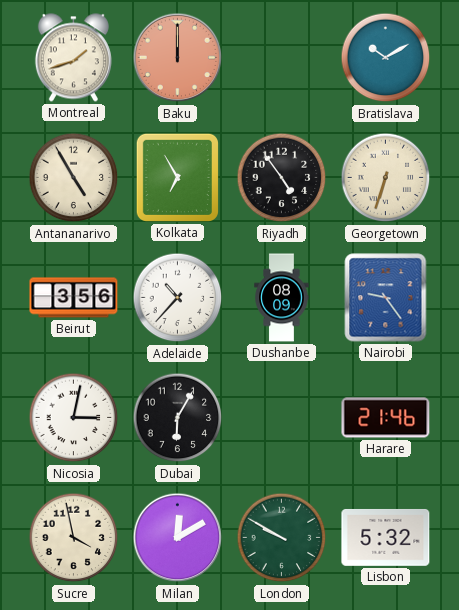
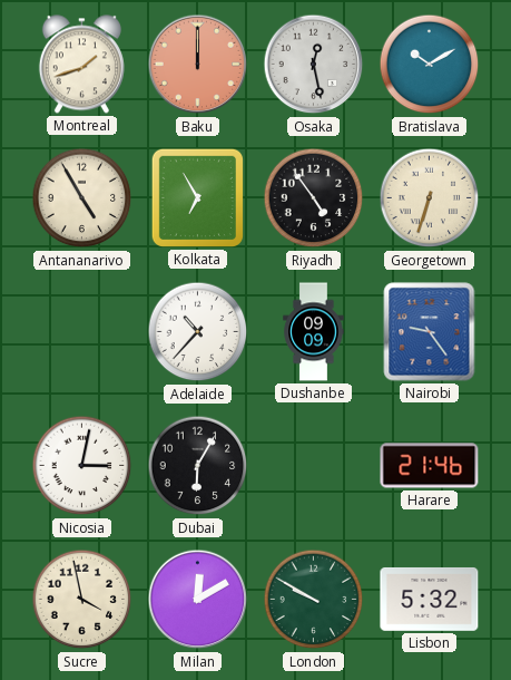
Osaka: none -> 12:28
Beirut: 3:56 -> none
Dushanbe: 08:09 -> 09:09
